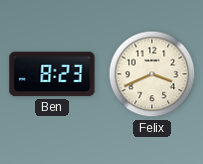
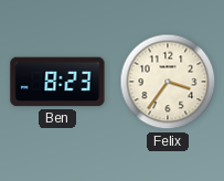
Felix: 3:41 -> 3:36
